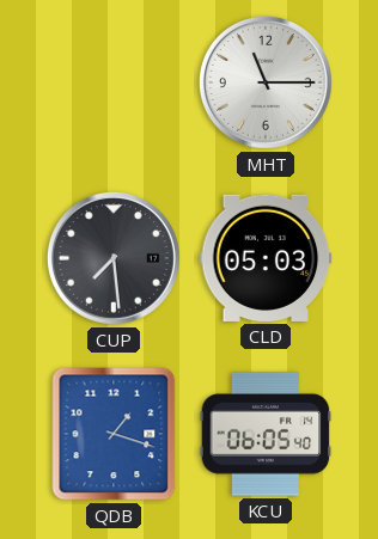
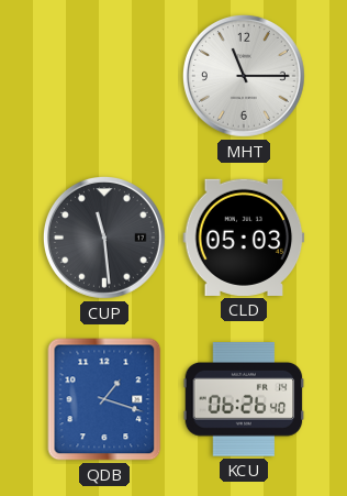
CUP: 7:29 -> 11:29
KCU: 06:05 -> 06:26
